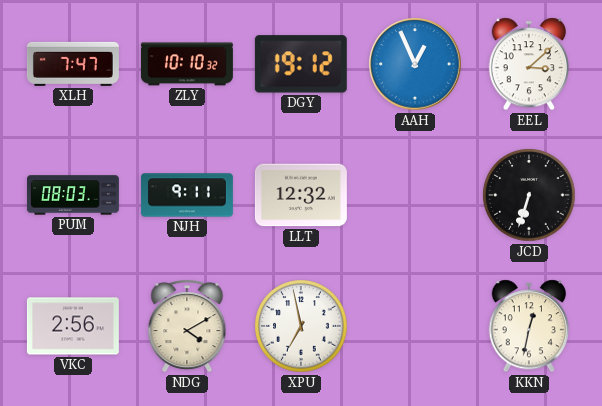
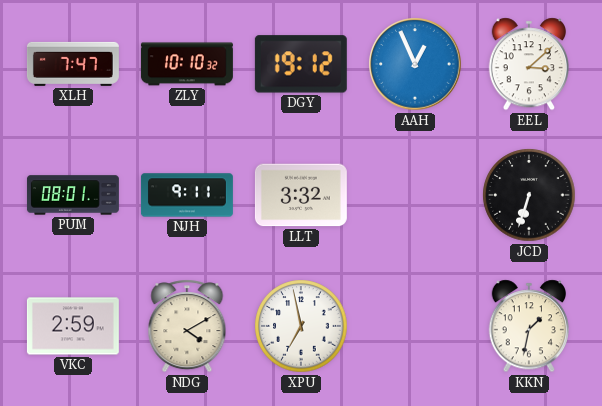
PUM: 08:03 -> 08:01
LLT: 12:32 -> 3:32
VKC: 2:56 -> 2:59
KKN: 12:32 -> 1:32
